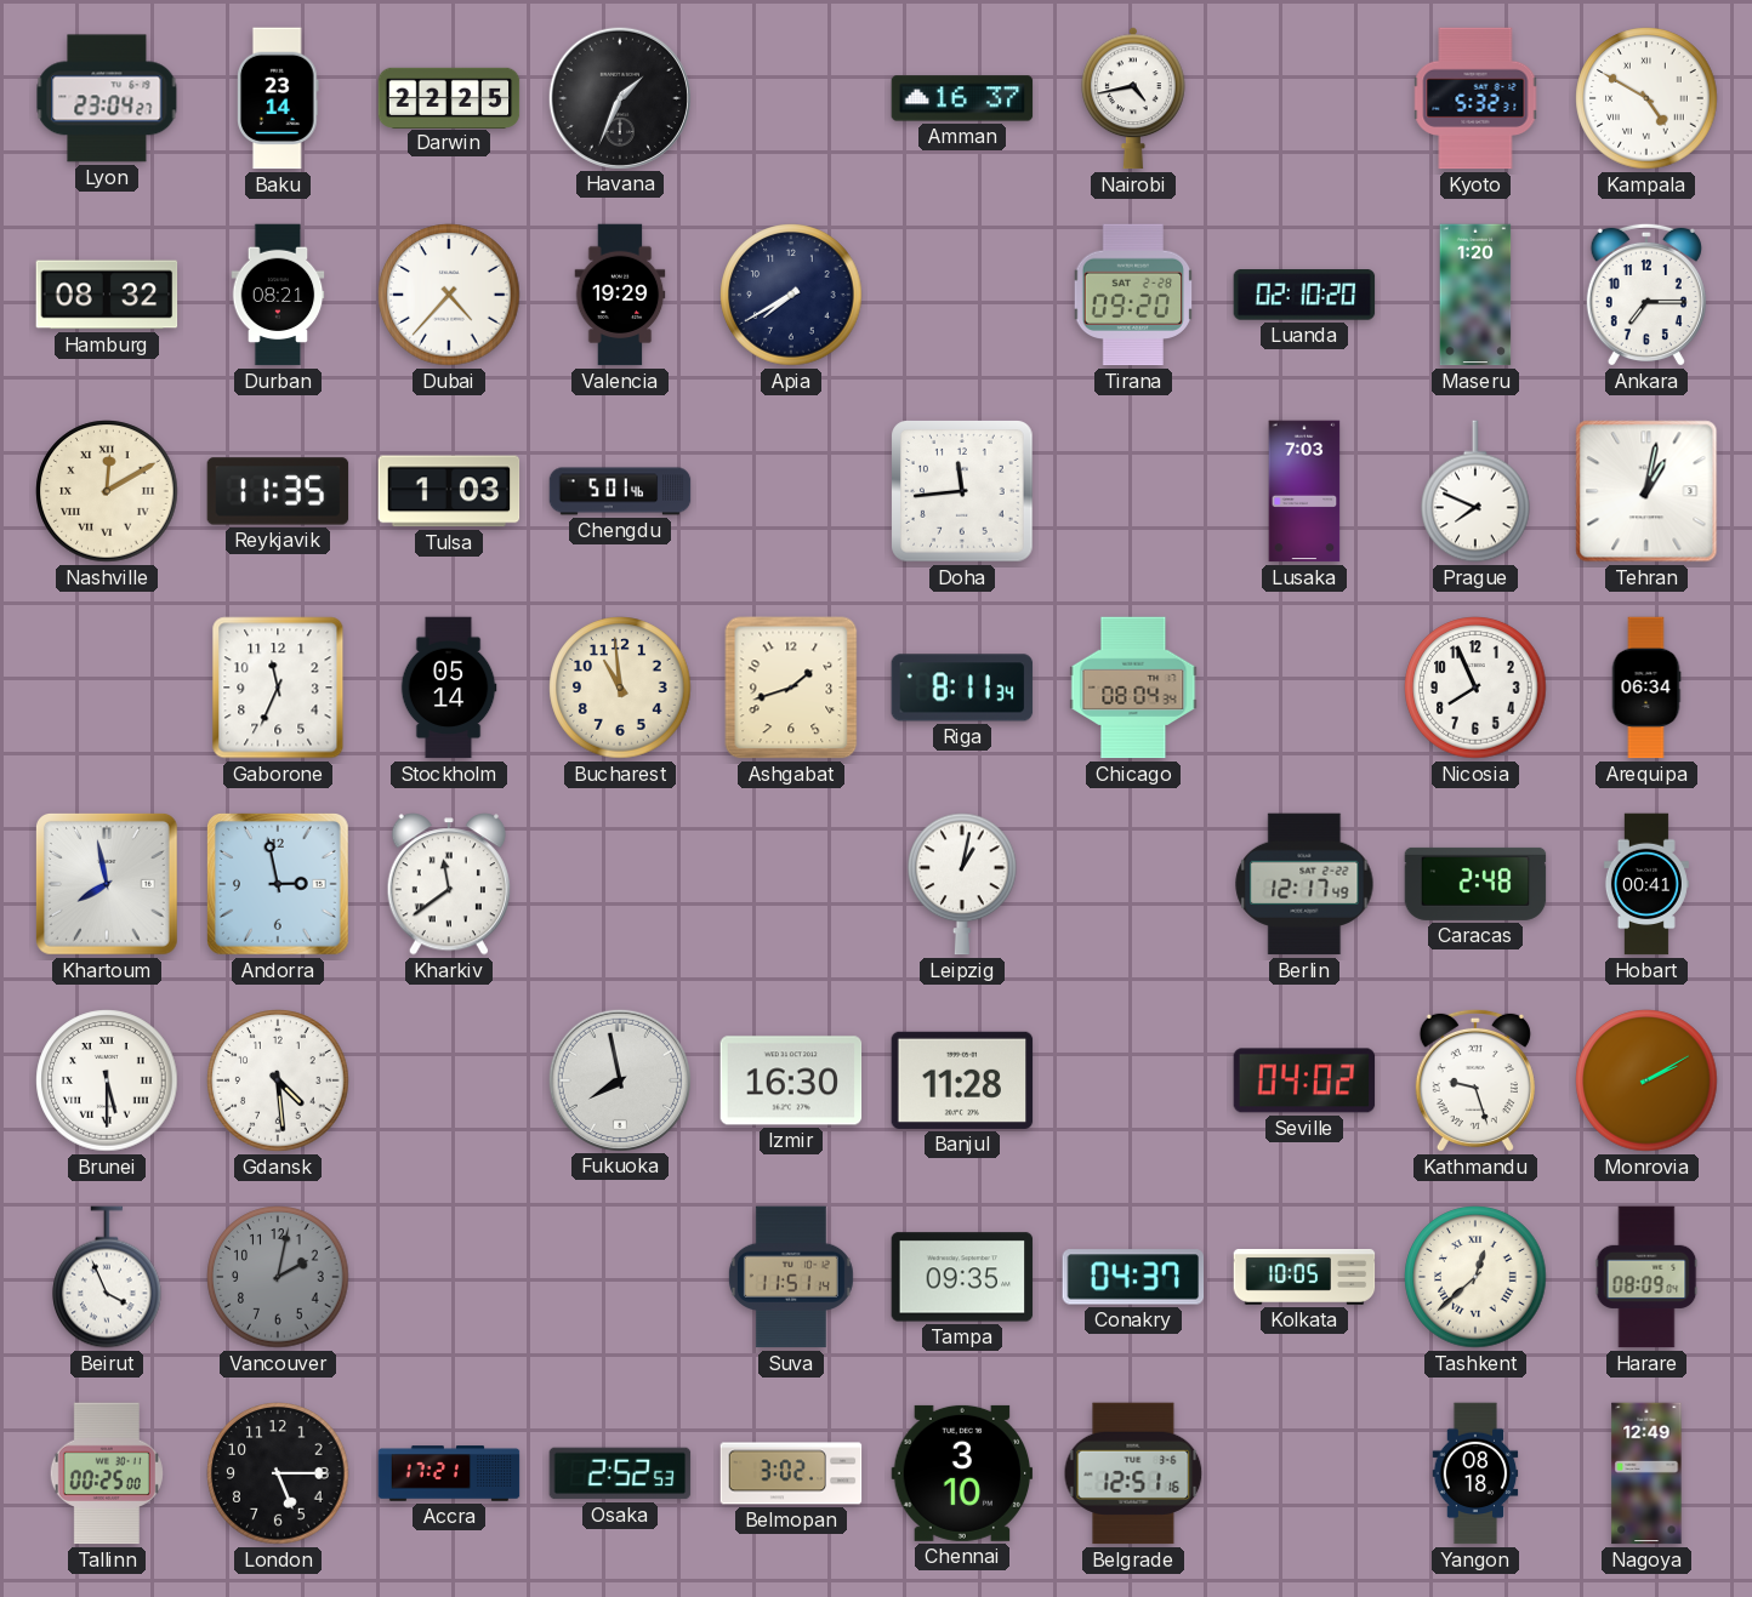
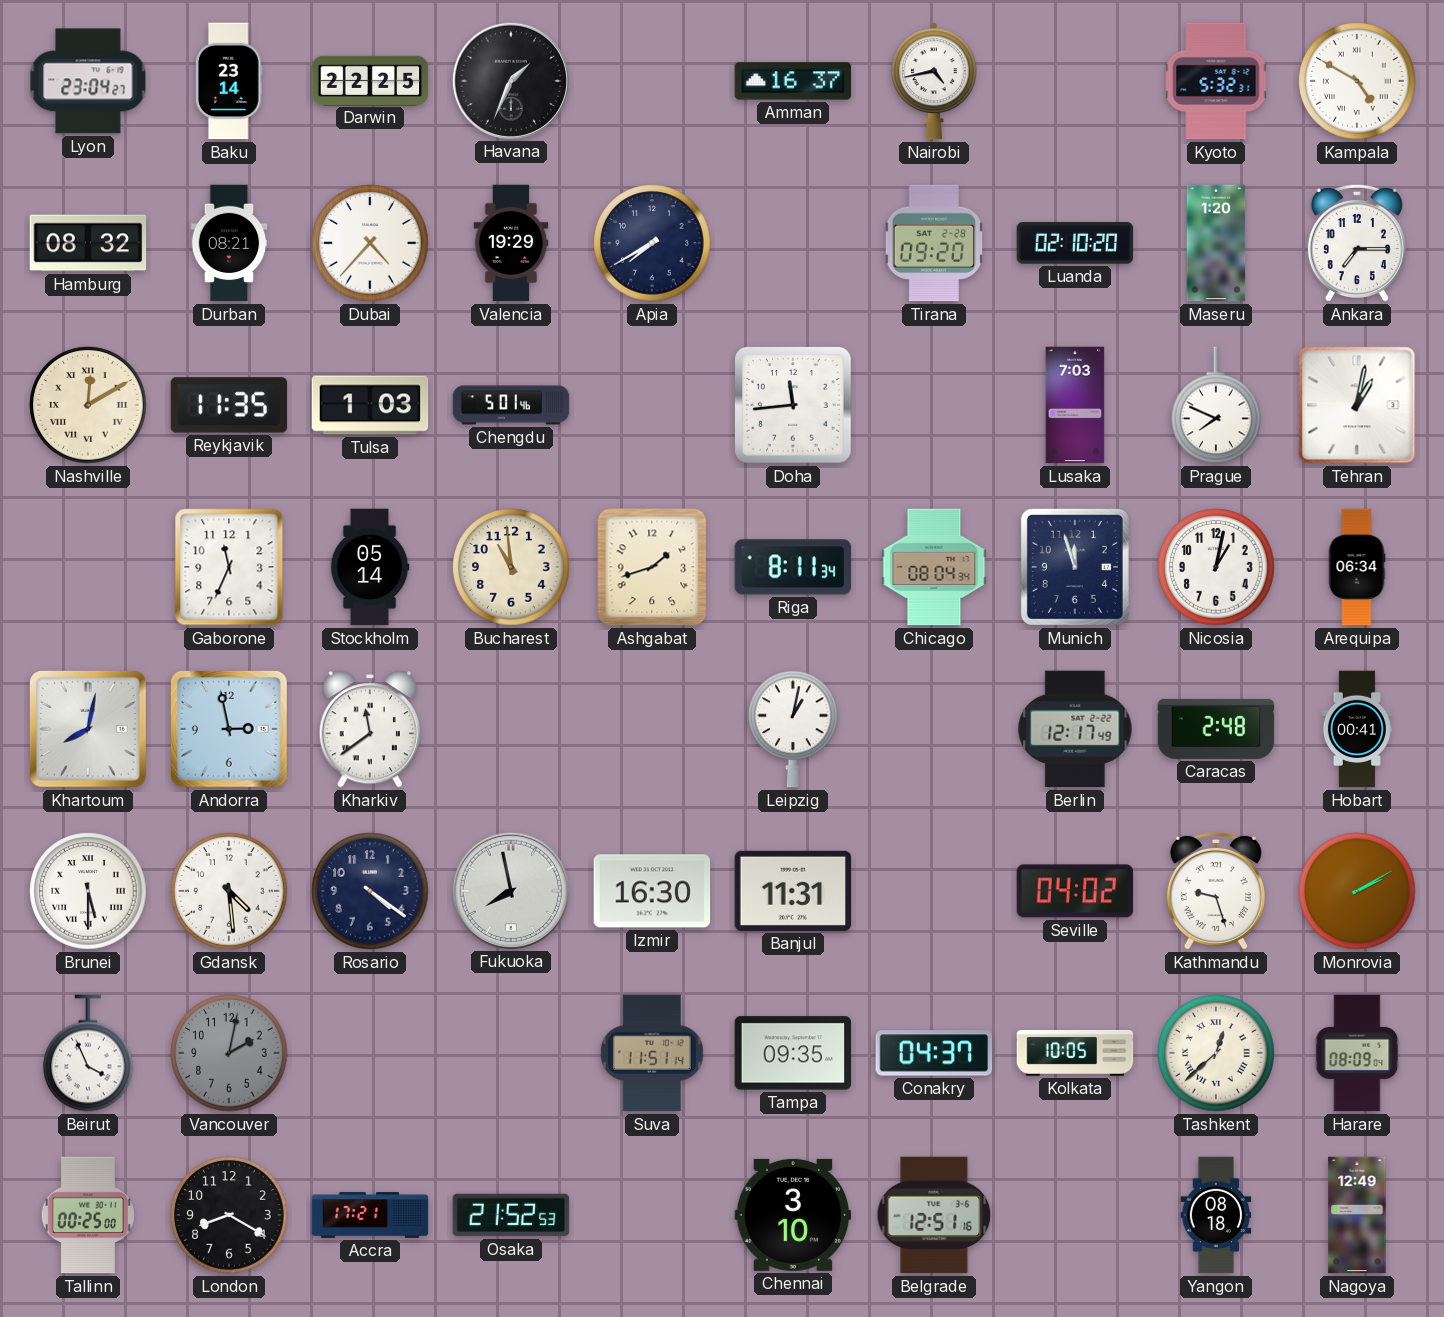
Munich: none -> 11:57
Nicosia: 7:56 -> 1:02
Khartoum: 7:58 -> 8:02
Rosario: none -> 4:21
Banjul: 11:28 -> 11:31
London: 5:15 -> 8:20
Osaka: 2:52 -> 21:52
Belmopan: 3:02 -> none
